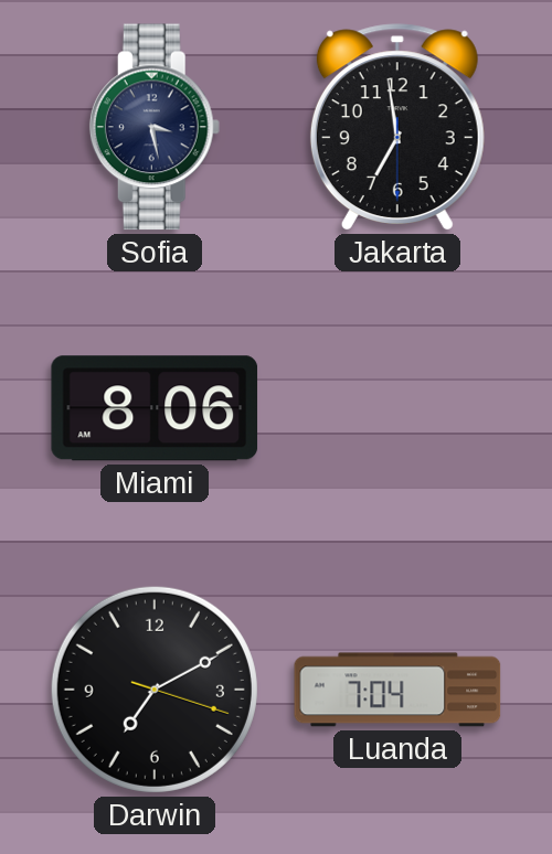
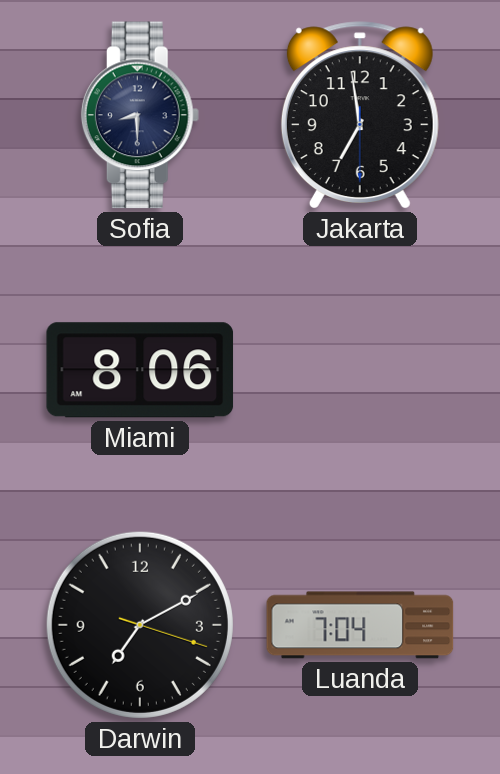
Sofia: 3:28 -> 8:30
